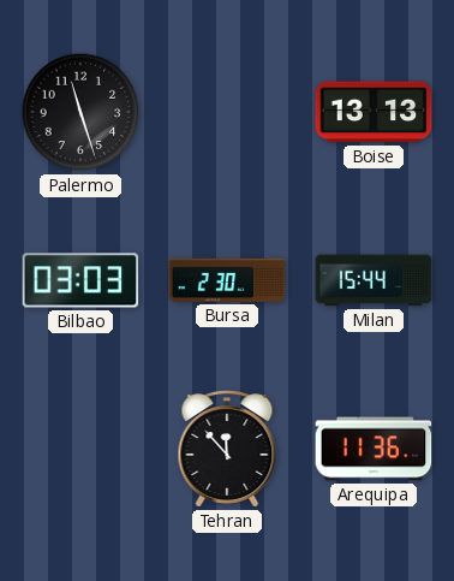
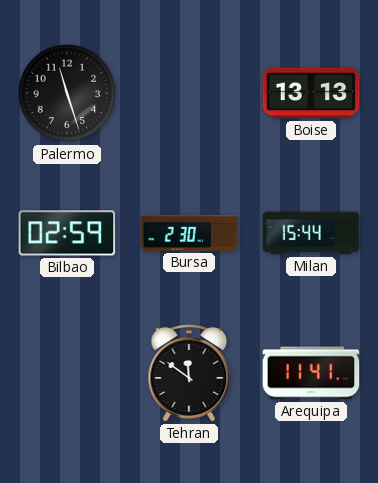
Bilbao: 03:03 -> 02:59
Tehran: 11:53 -> 11:51
Arequipa: 11:36 -> 11:41
